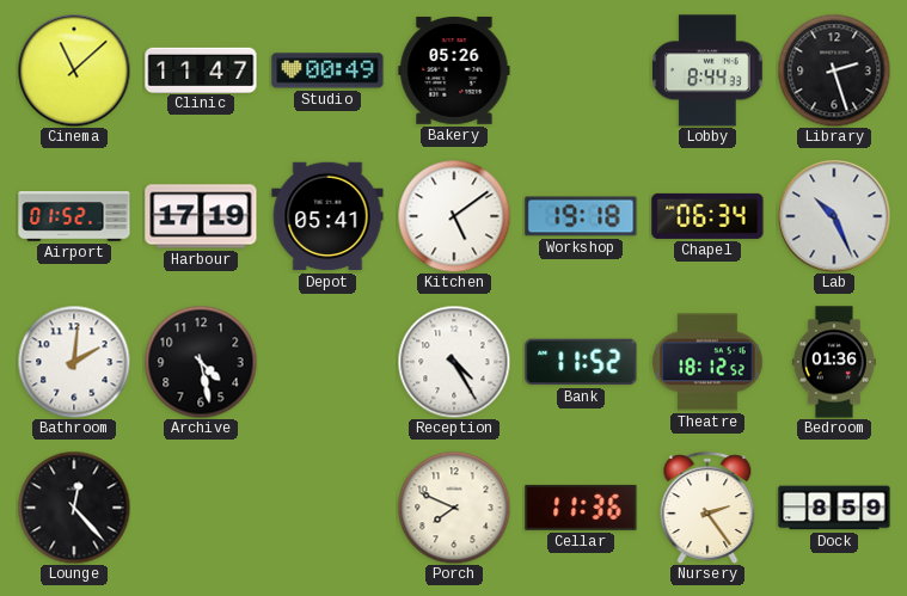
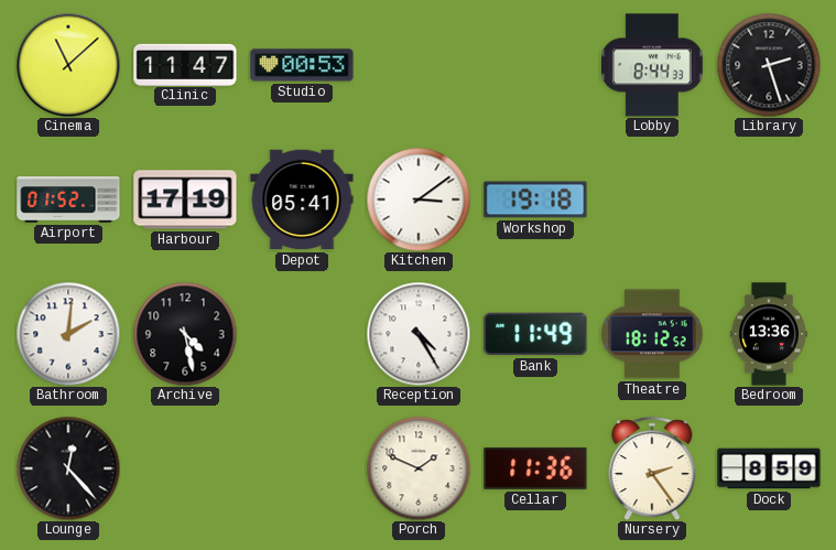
Studio: 00:49 -> 00:53
Bakery: 05:26 -> none
Kitchen: 5:09 -> 3:09
Chapel: 06:34 -> none
Lab: 10:26 -> none
Bank: 11:52 -> 11:49
Bedroom: 01:36 -> 13:36
Porch: 7:49 -> 1:49
